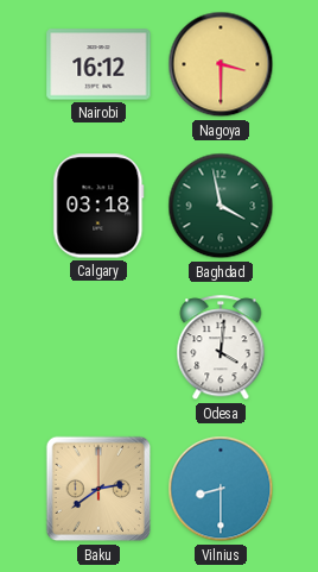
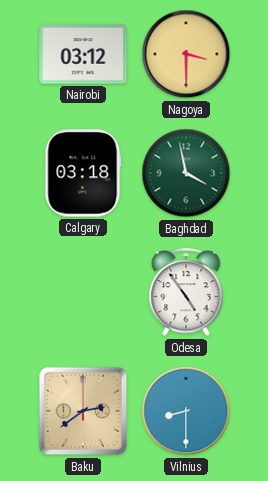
Nairobi: 16:12 -> 03:12
Odesa: 4:01 -> 4:54
